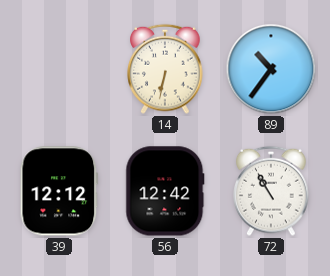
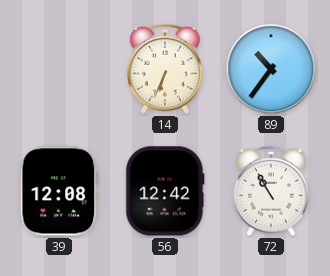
14: 6:32 -> 6:34
39: 12:12 -> 12:08
